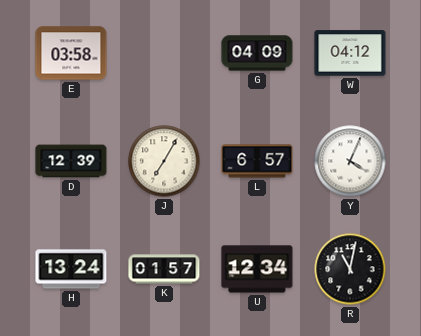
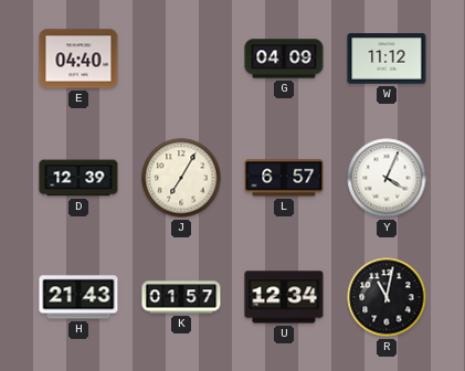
E: 03:58 -> 04:40
W: 04:12 -> 11:12
H: 13:24 -> 21:43
